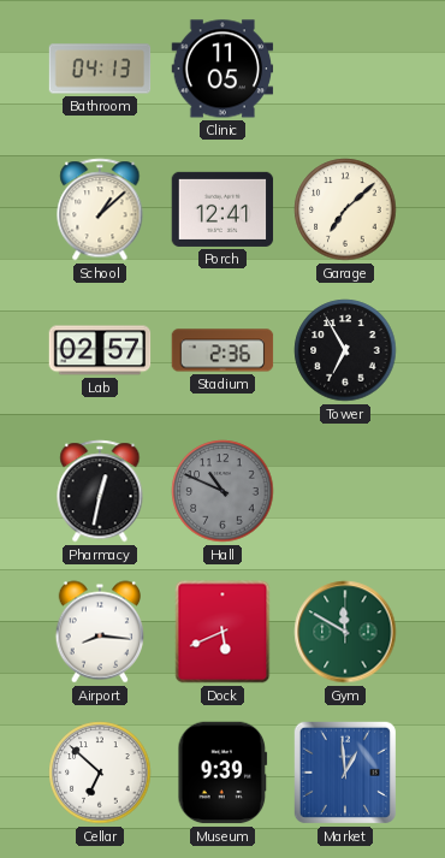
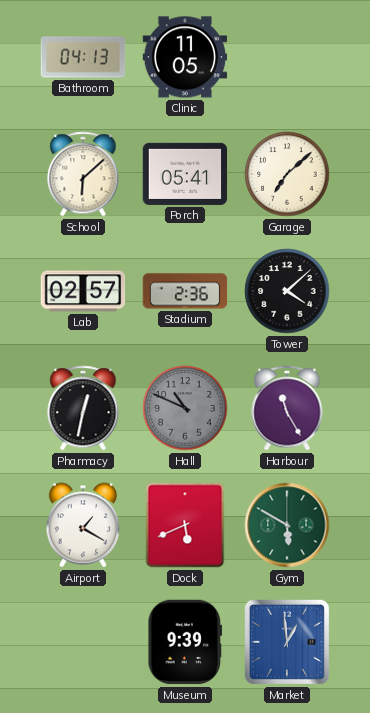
School: 1:08 -> 6:08
Porch: 12:41 -> 05:41
Tower: 6:55 -> 4:08
Harbour: none -> 11:25
Airport: 8:16 -> 1:20
Gym: 11:50 -> 5:50
Cellar: 6:52 -> none
